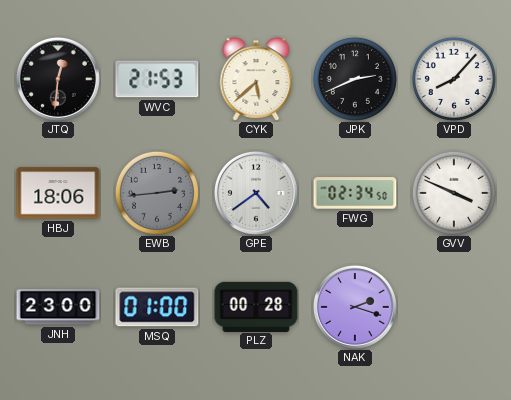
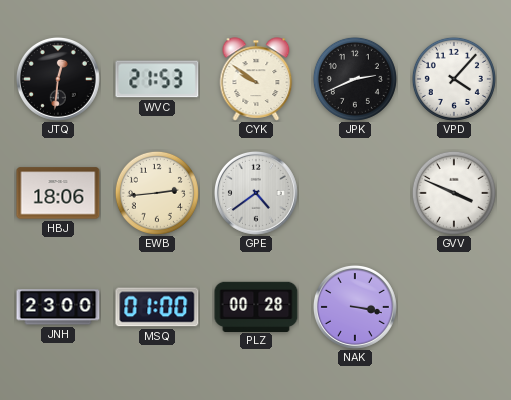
CYK: 5:38 -> 9:51
VPD: 8:07 -> 4:07
EWB dial: grey -> cream
FWG: 02:34 -> none
NAK: 2:18 -> 3:17
